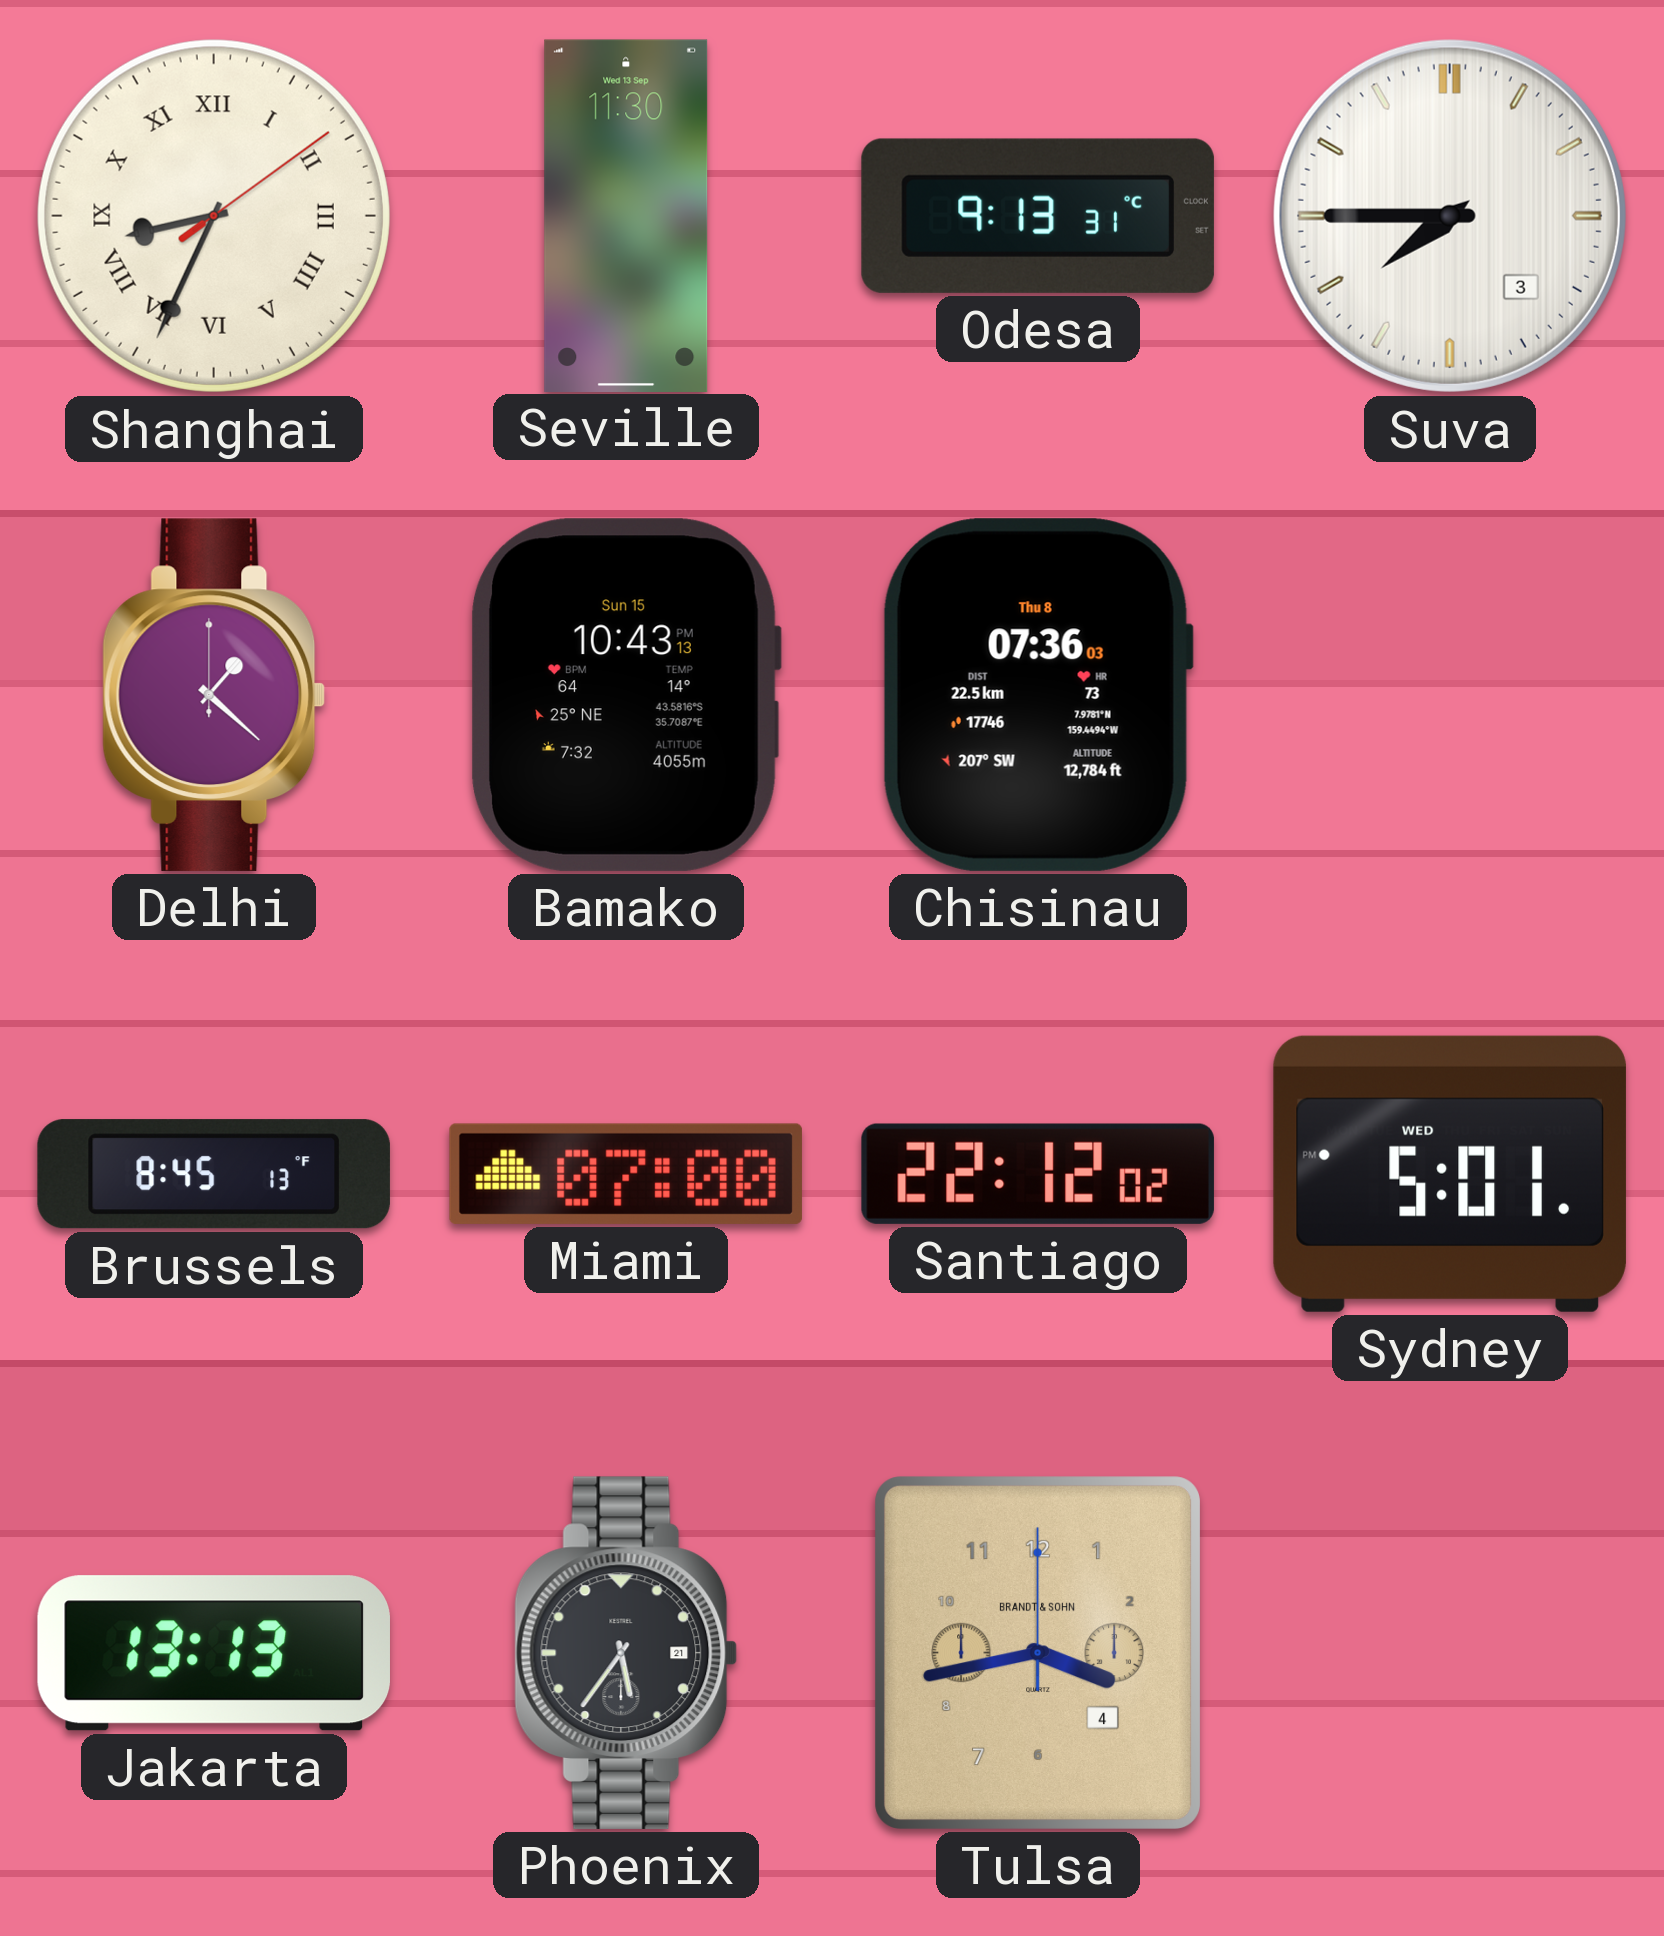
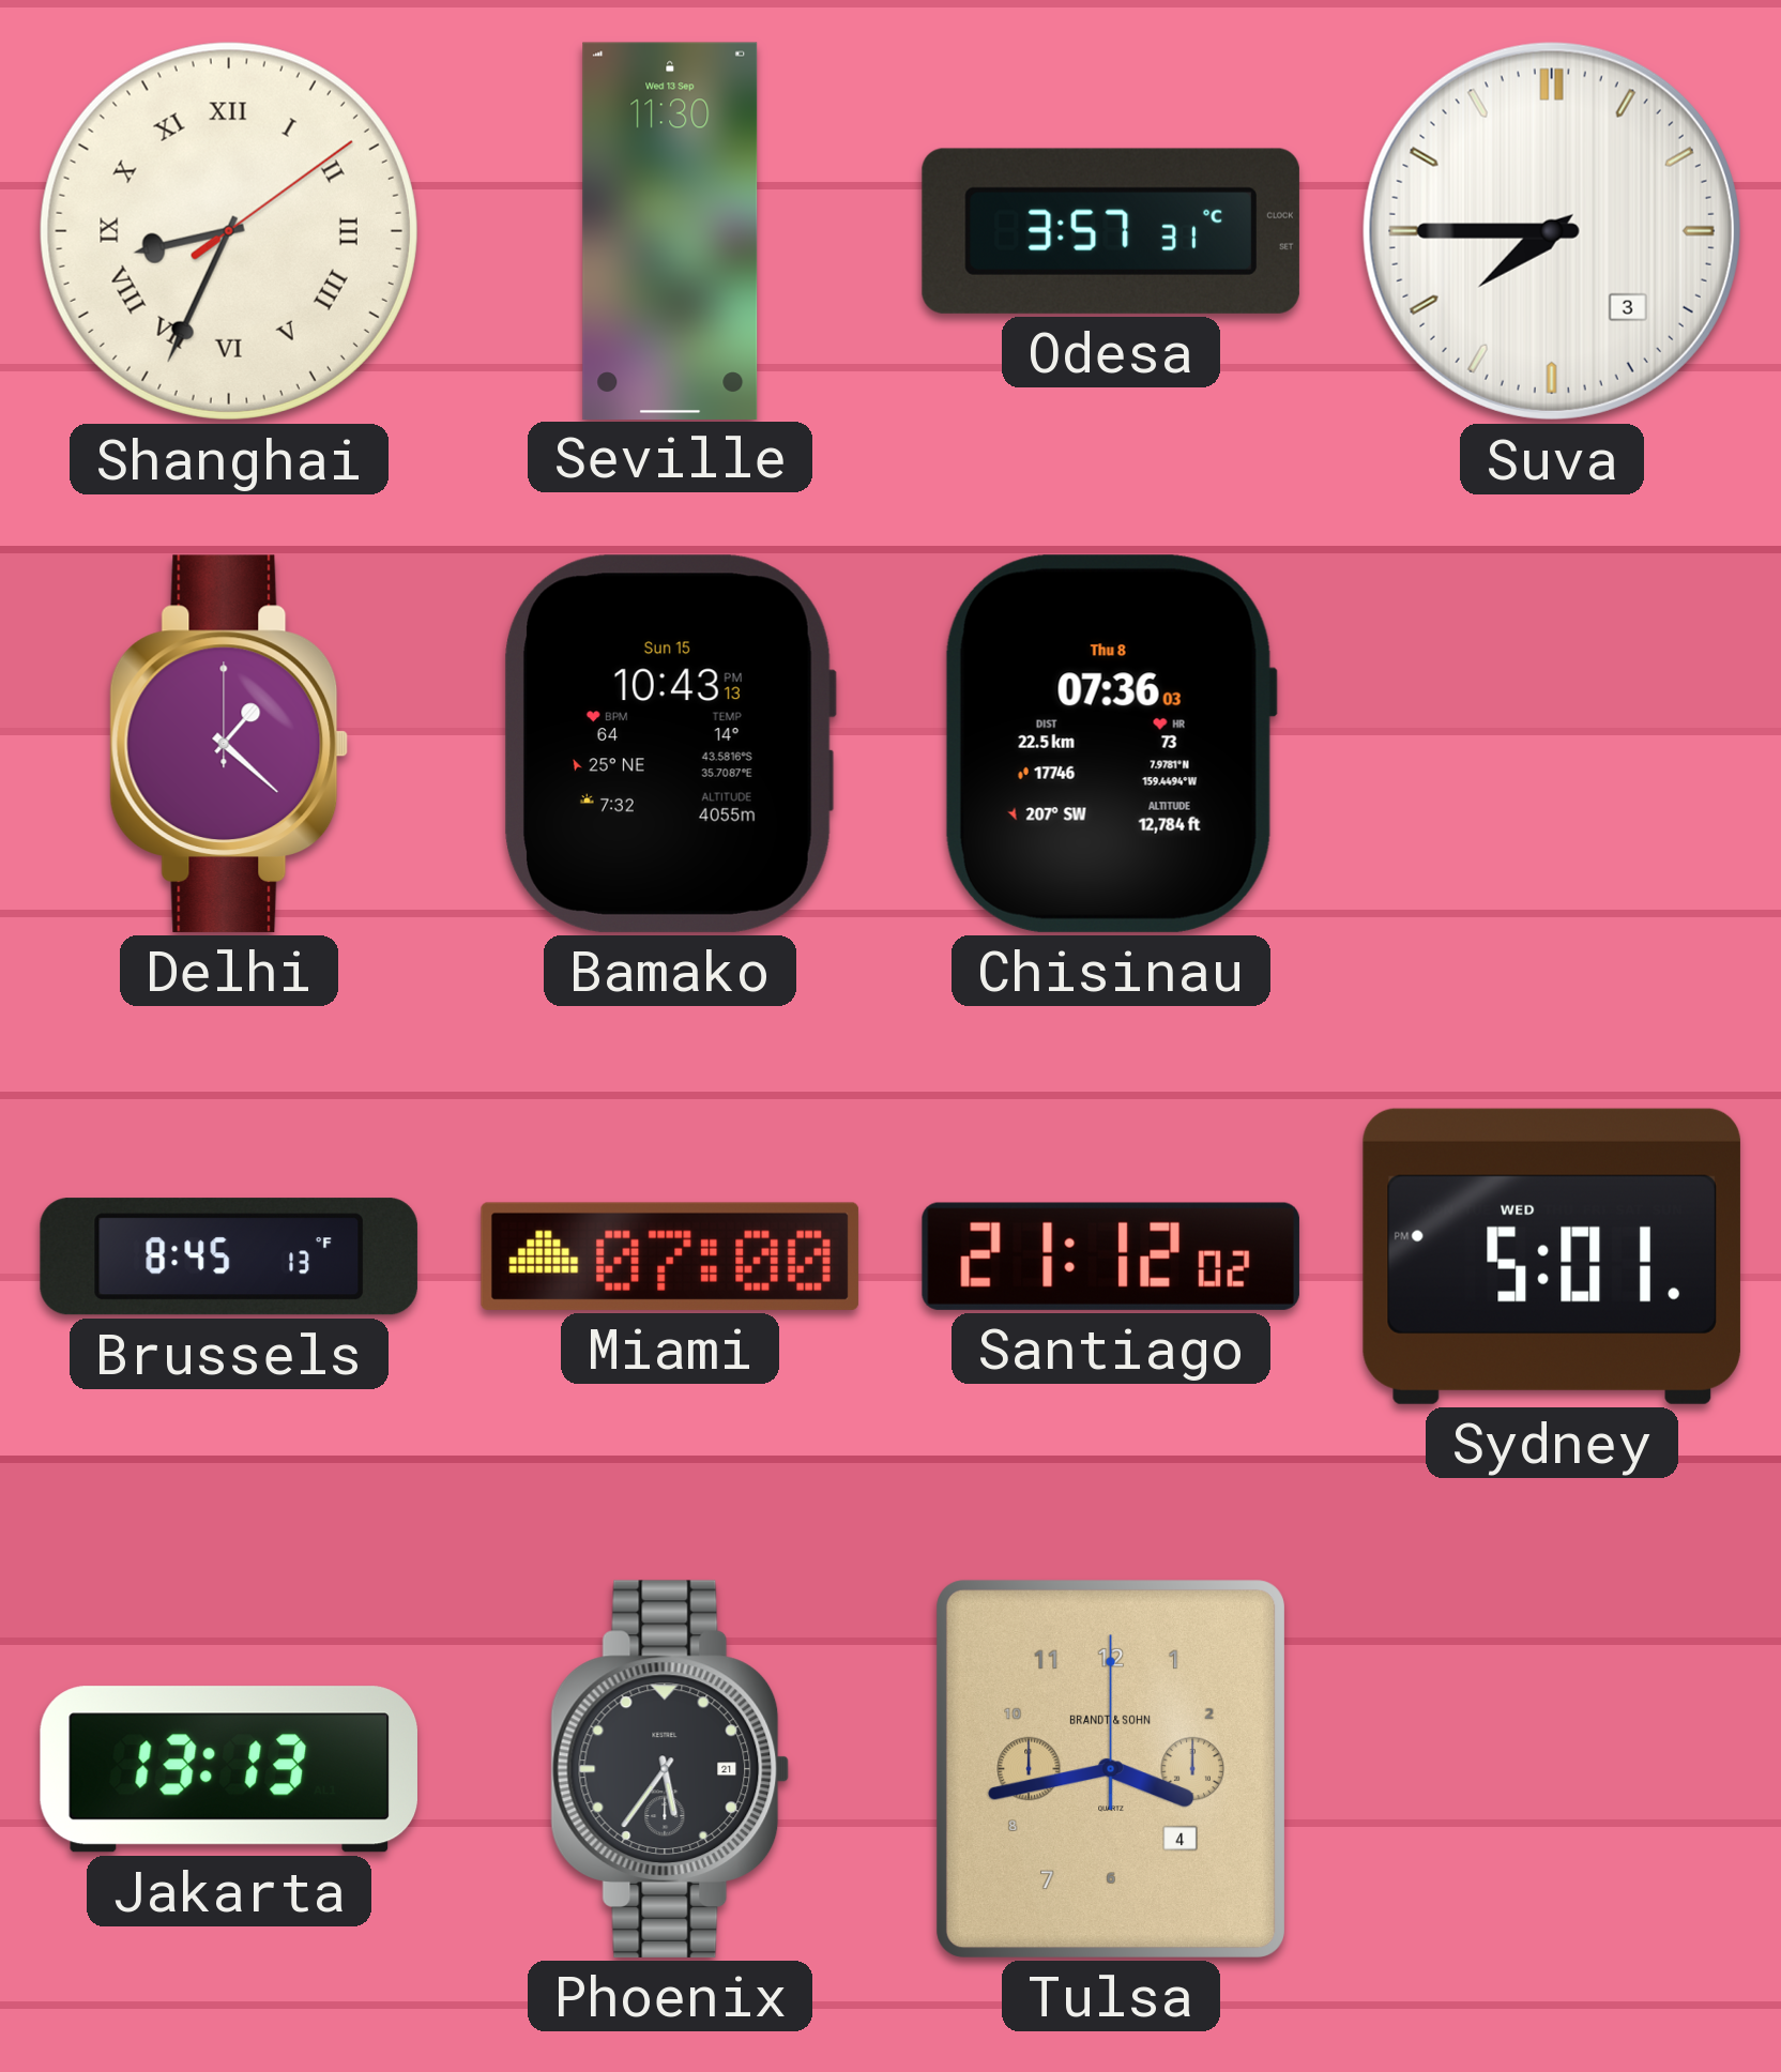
Odesa: 9:13 -> 3:57
Santiago: 22:12 -> 21:12
